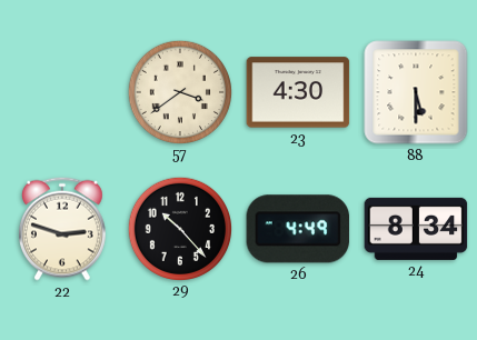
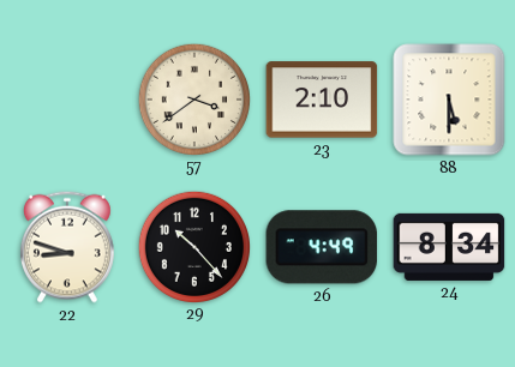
23: 4:30 -> 2:10
22: 2:48 -> 8:48
